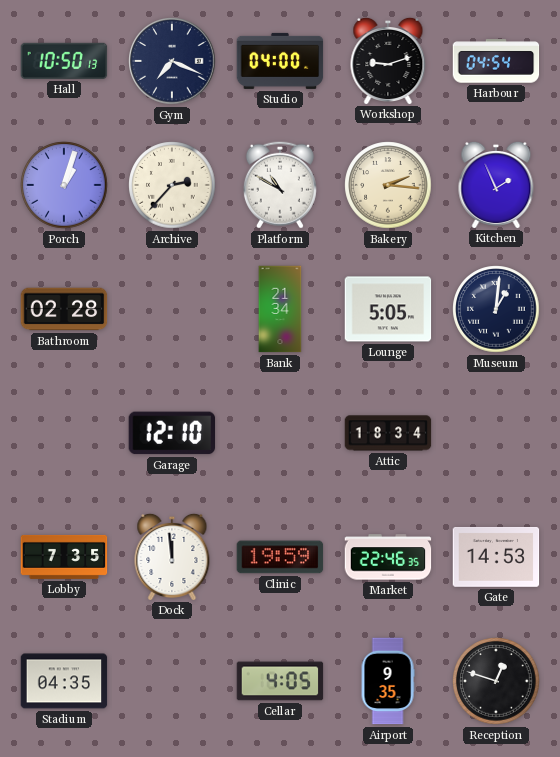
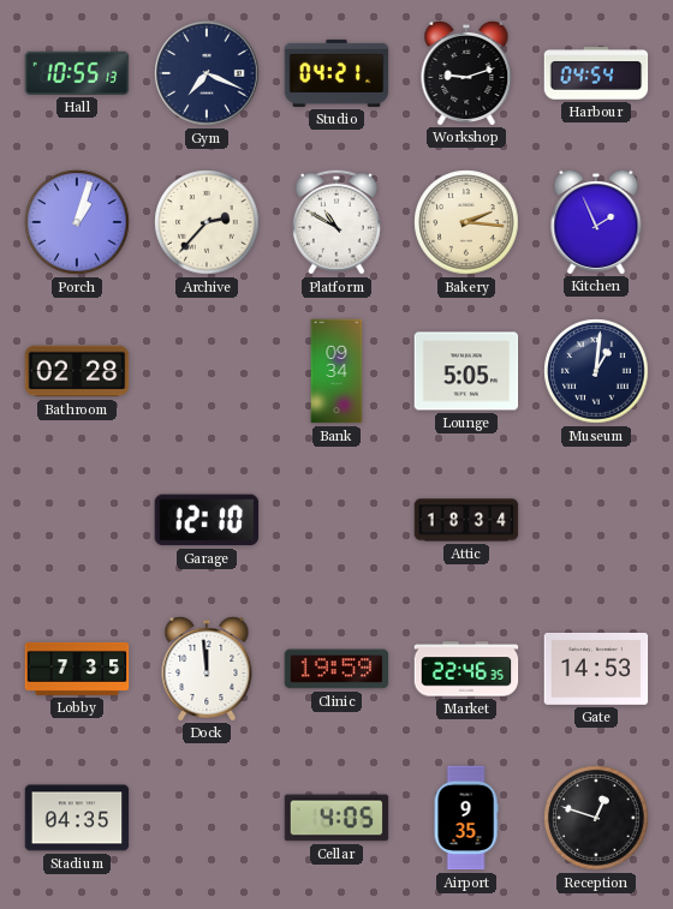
Hall: 10:50 -> 10:55
Studio: 04:00 -> 04:21
Bank: 21:34 -> 09:34
